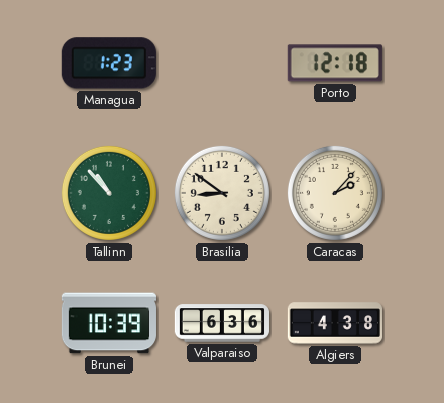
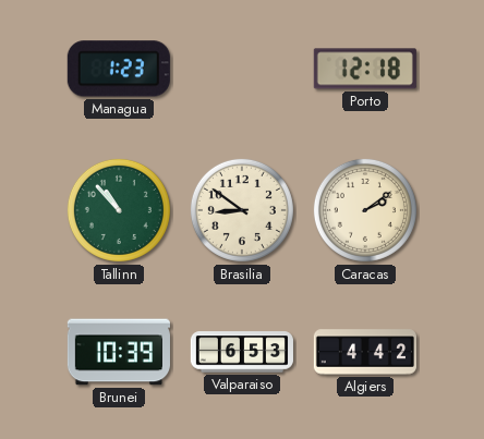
Caracas: 2:07 -> 2:09
Valparaiso: 6:36 -> 6:53
Algiers: 4:38 -> 4:42
